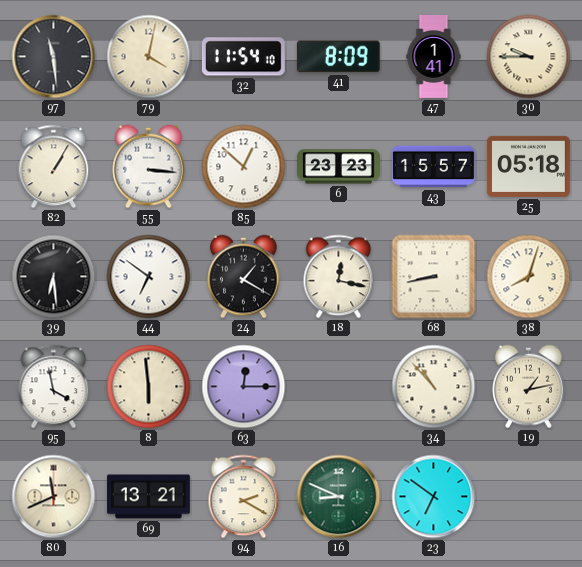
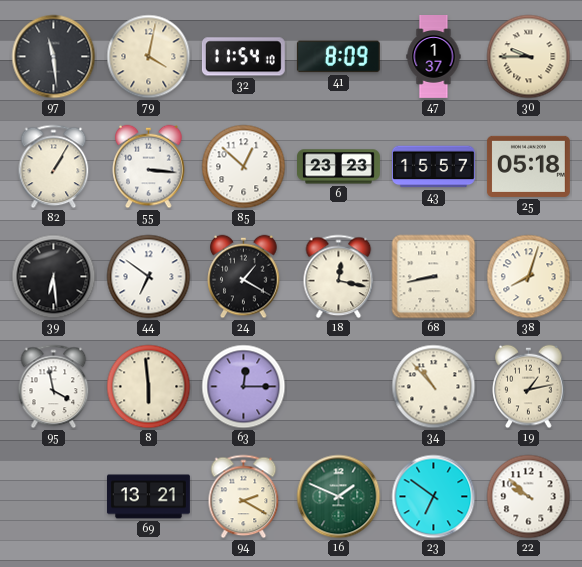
47: 1:41 -> 1:37
80: 11:41 -> none
16: 8:49 -> 1:49
22: none -> 9:52
